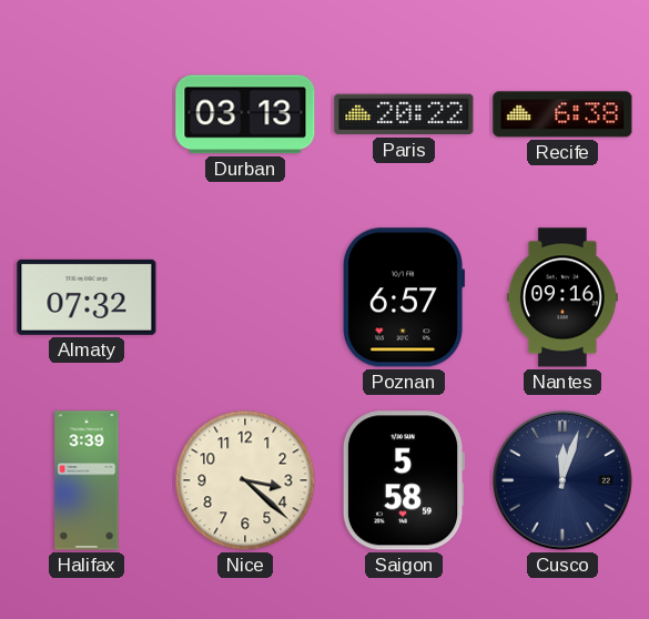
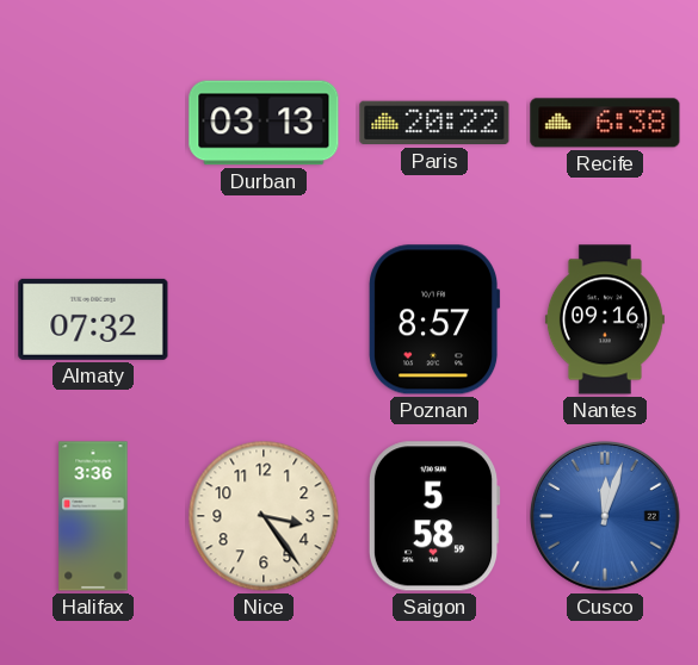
Poznan: 6:57 -> 8:57
Halifax: 3:39 -> 3:36
Nice: 3:22 -> 3:24
Cusco dial: navy -> blue
